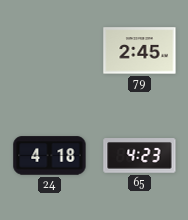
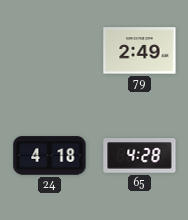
79: 2:45 -> 2:49
65: 4:23 -> 4:28
